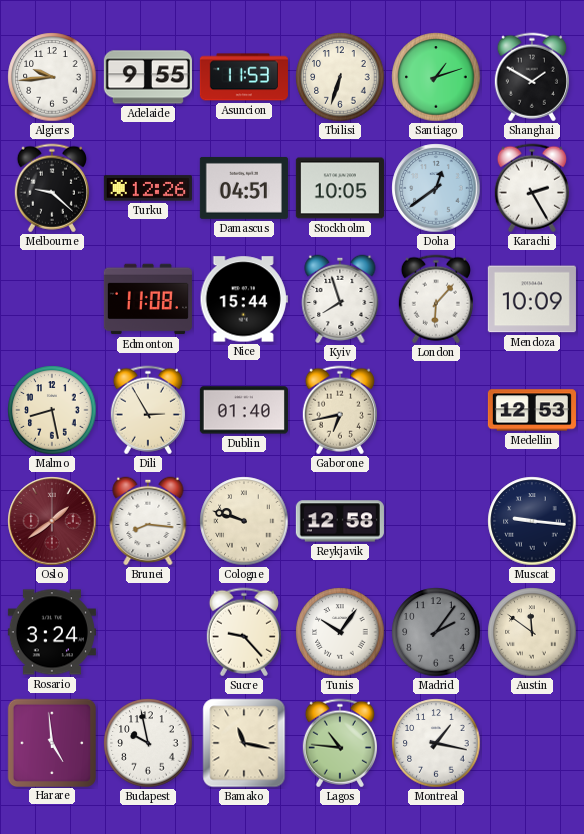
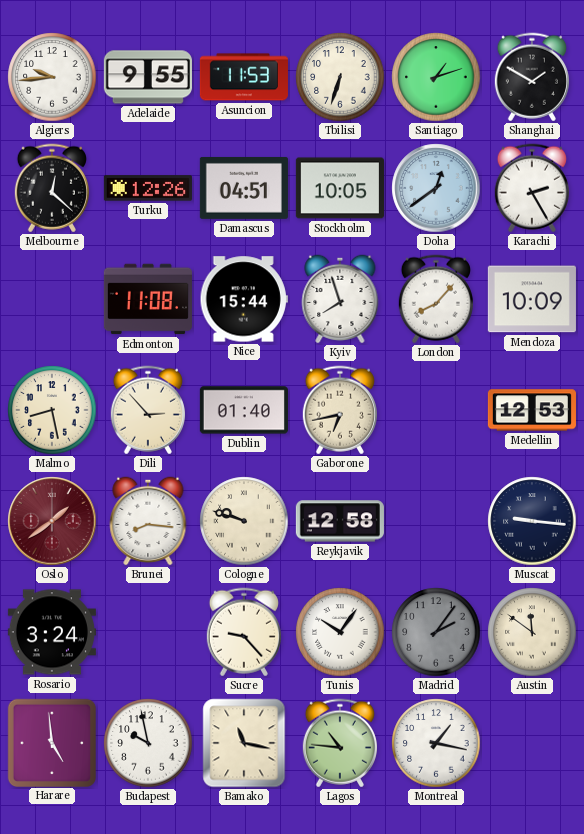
Melbourne: 9:22 -> 12:22
London: 6:07 -> 8:07
Dili: 2:55 -> 2:53
